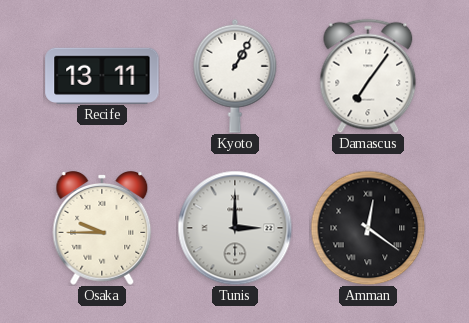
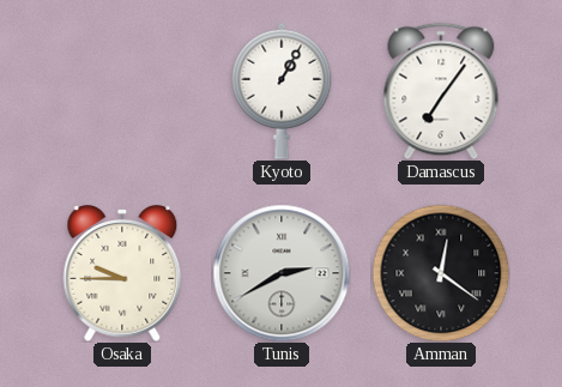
Recife: 13:11 -> none
Tunis: 3:00 -> 2:40
